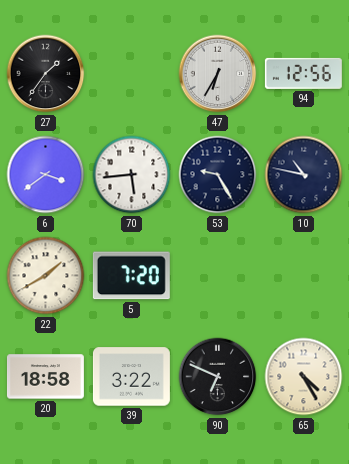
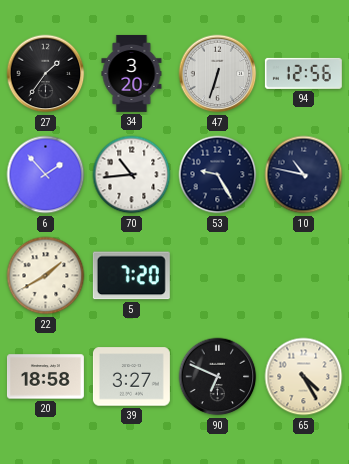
34: none -> 3:20
47: 6:35 -> 6:33
6: 3:39 -> 1:53
70: 5:44 -> 10:44
39: 3:22 -> 3:27
